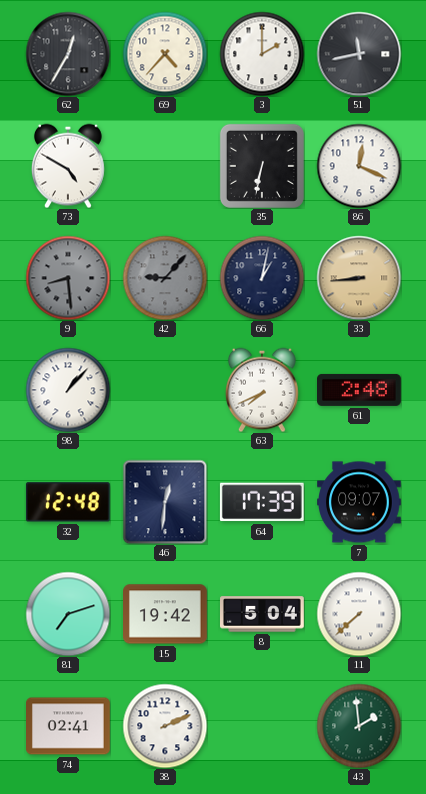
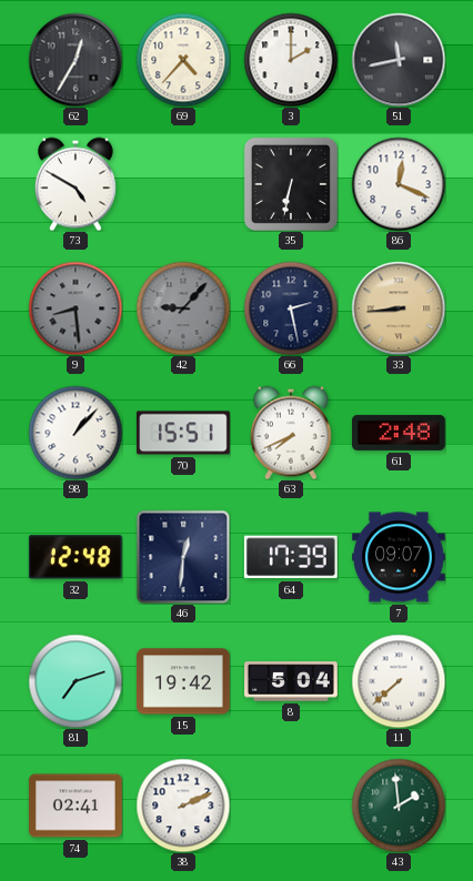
66: 1:02 -> 2:28
70: none -> 15:51
